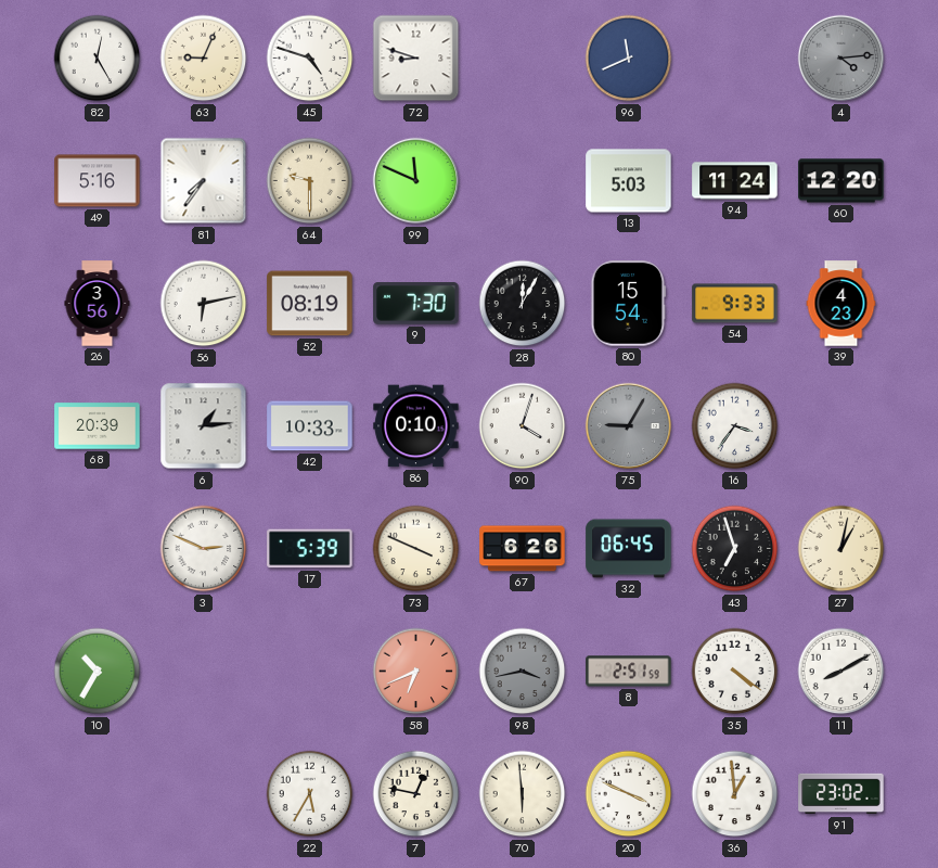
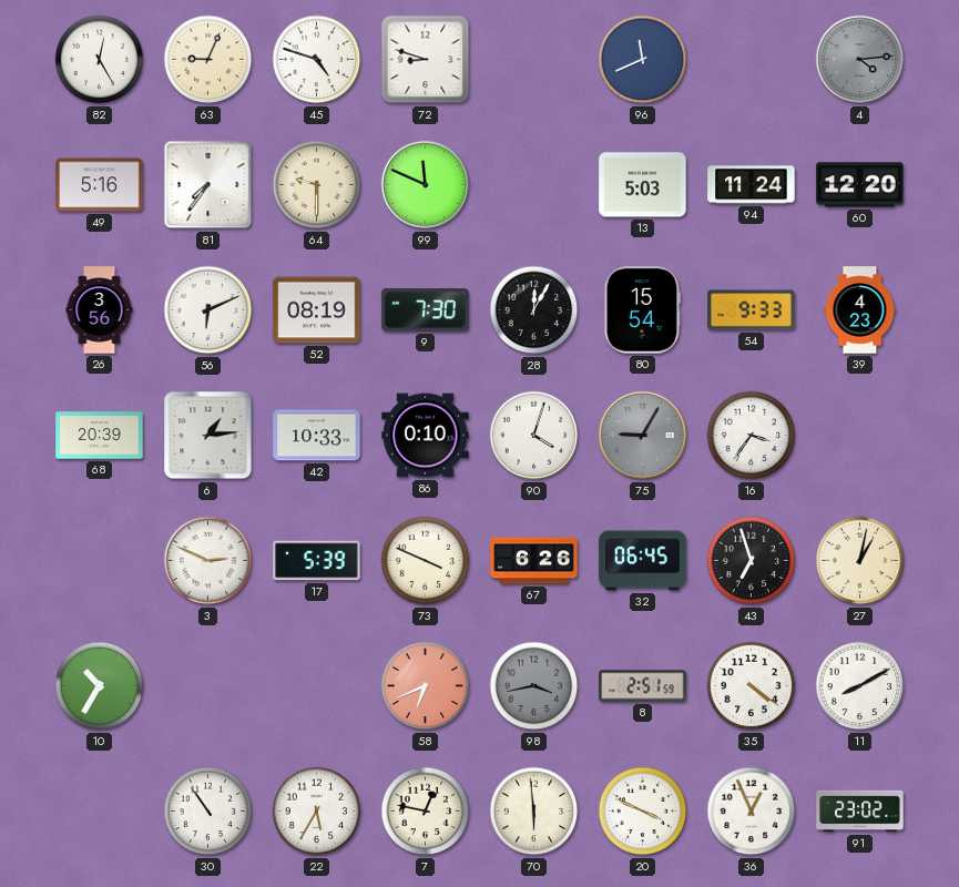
56: 6:13 -> 6:11
30: none -> 10:54
36: 12:59 -> 12:56
